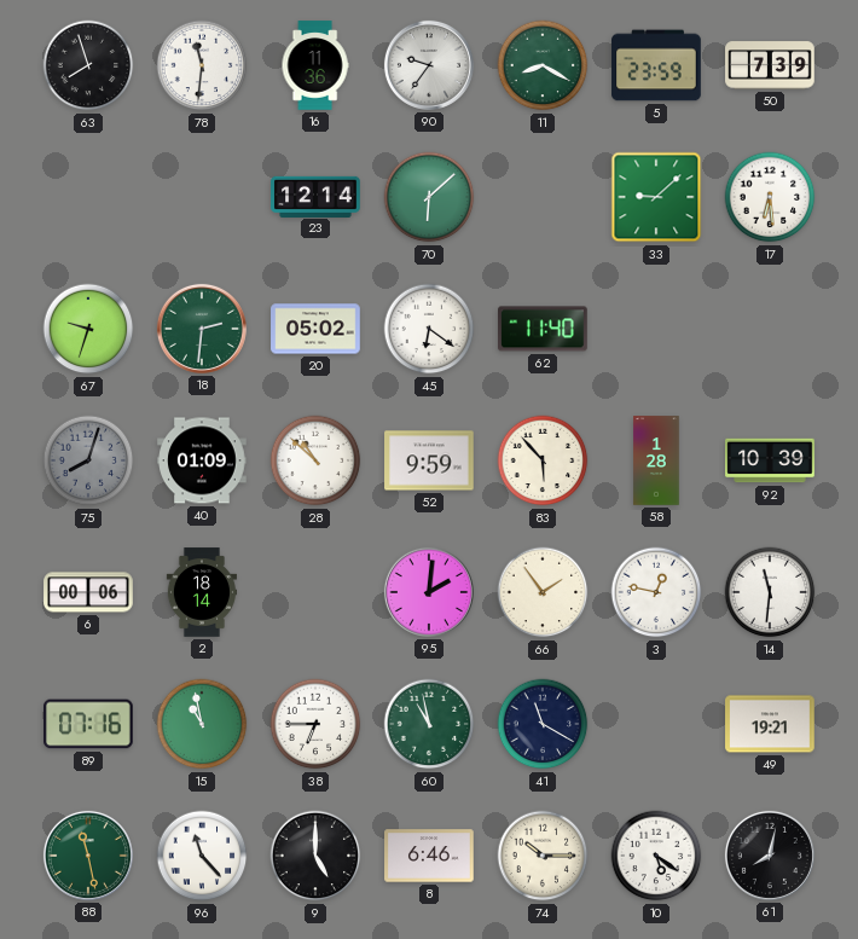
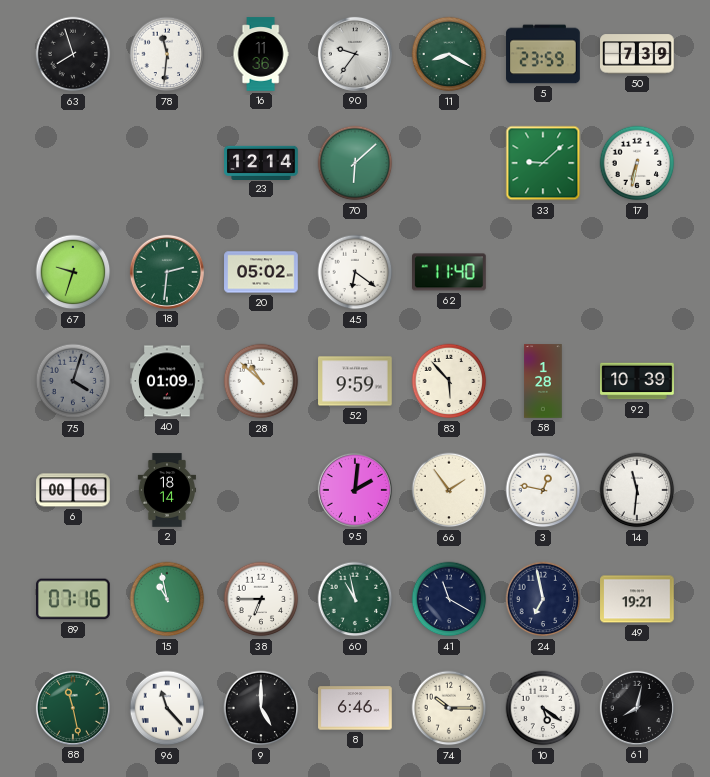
17: 6:29 -> 6:32
75: 8:03 -> 4:03
24: none -> 6:58
